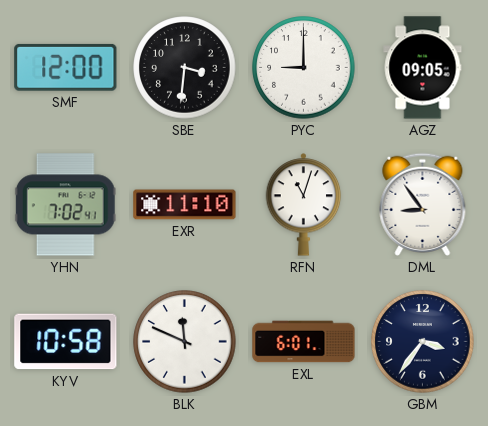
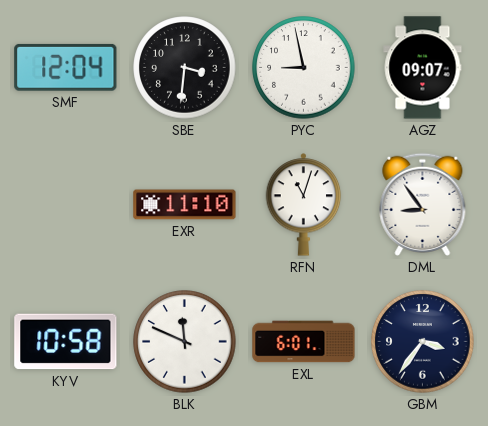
SMF: 12:00 -> 12:04
PYC: 9:00 -> 8:58
AGZ: 09:05 -> 09:07
YHN: 7:02 -> none
